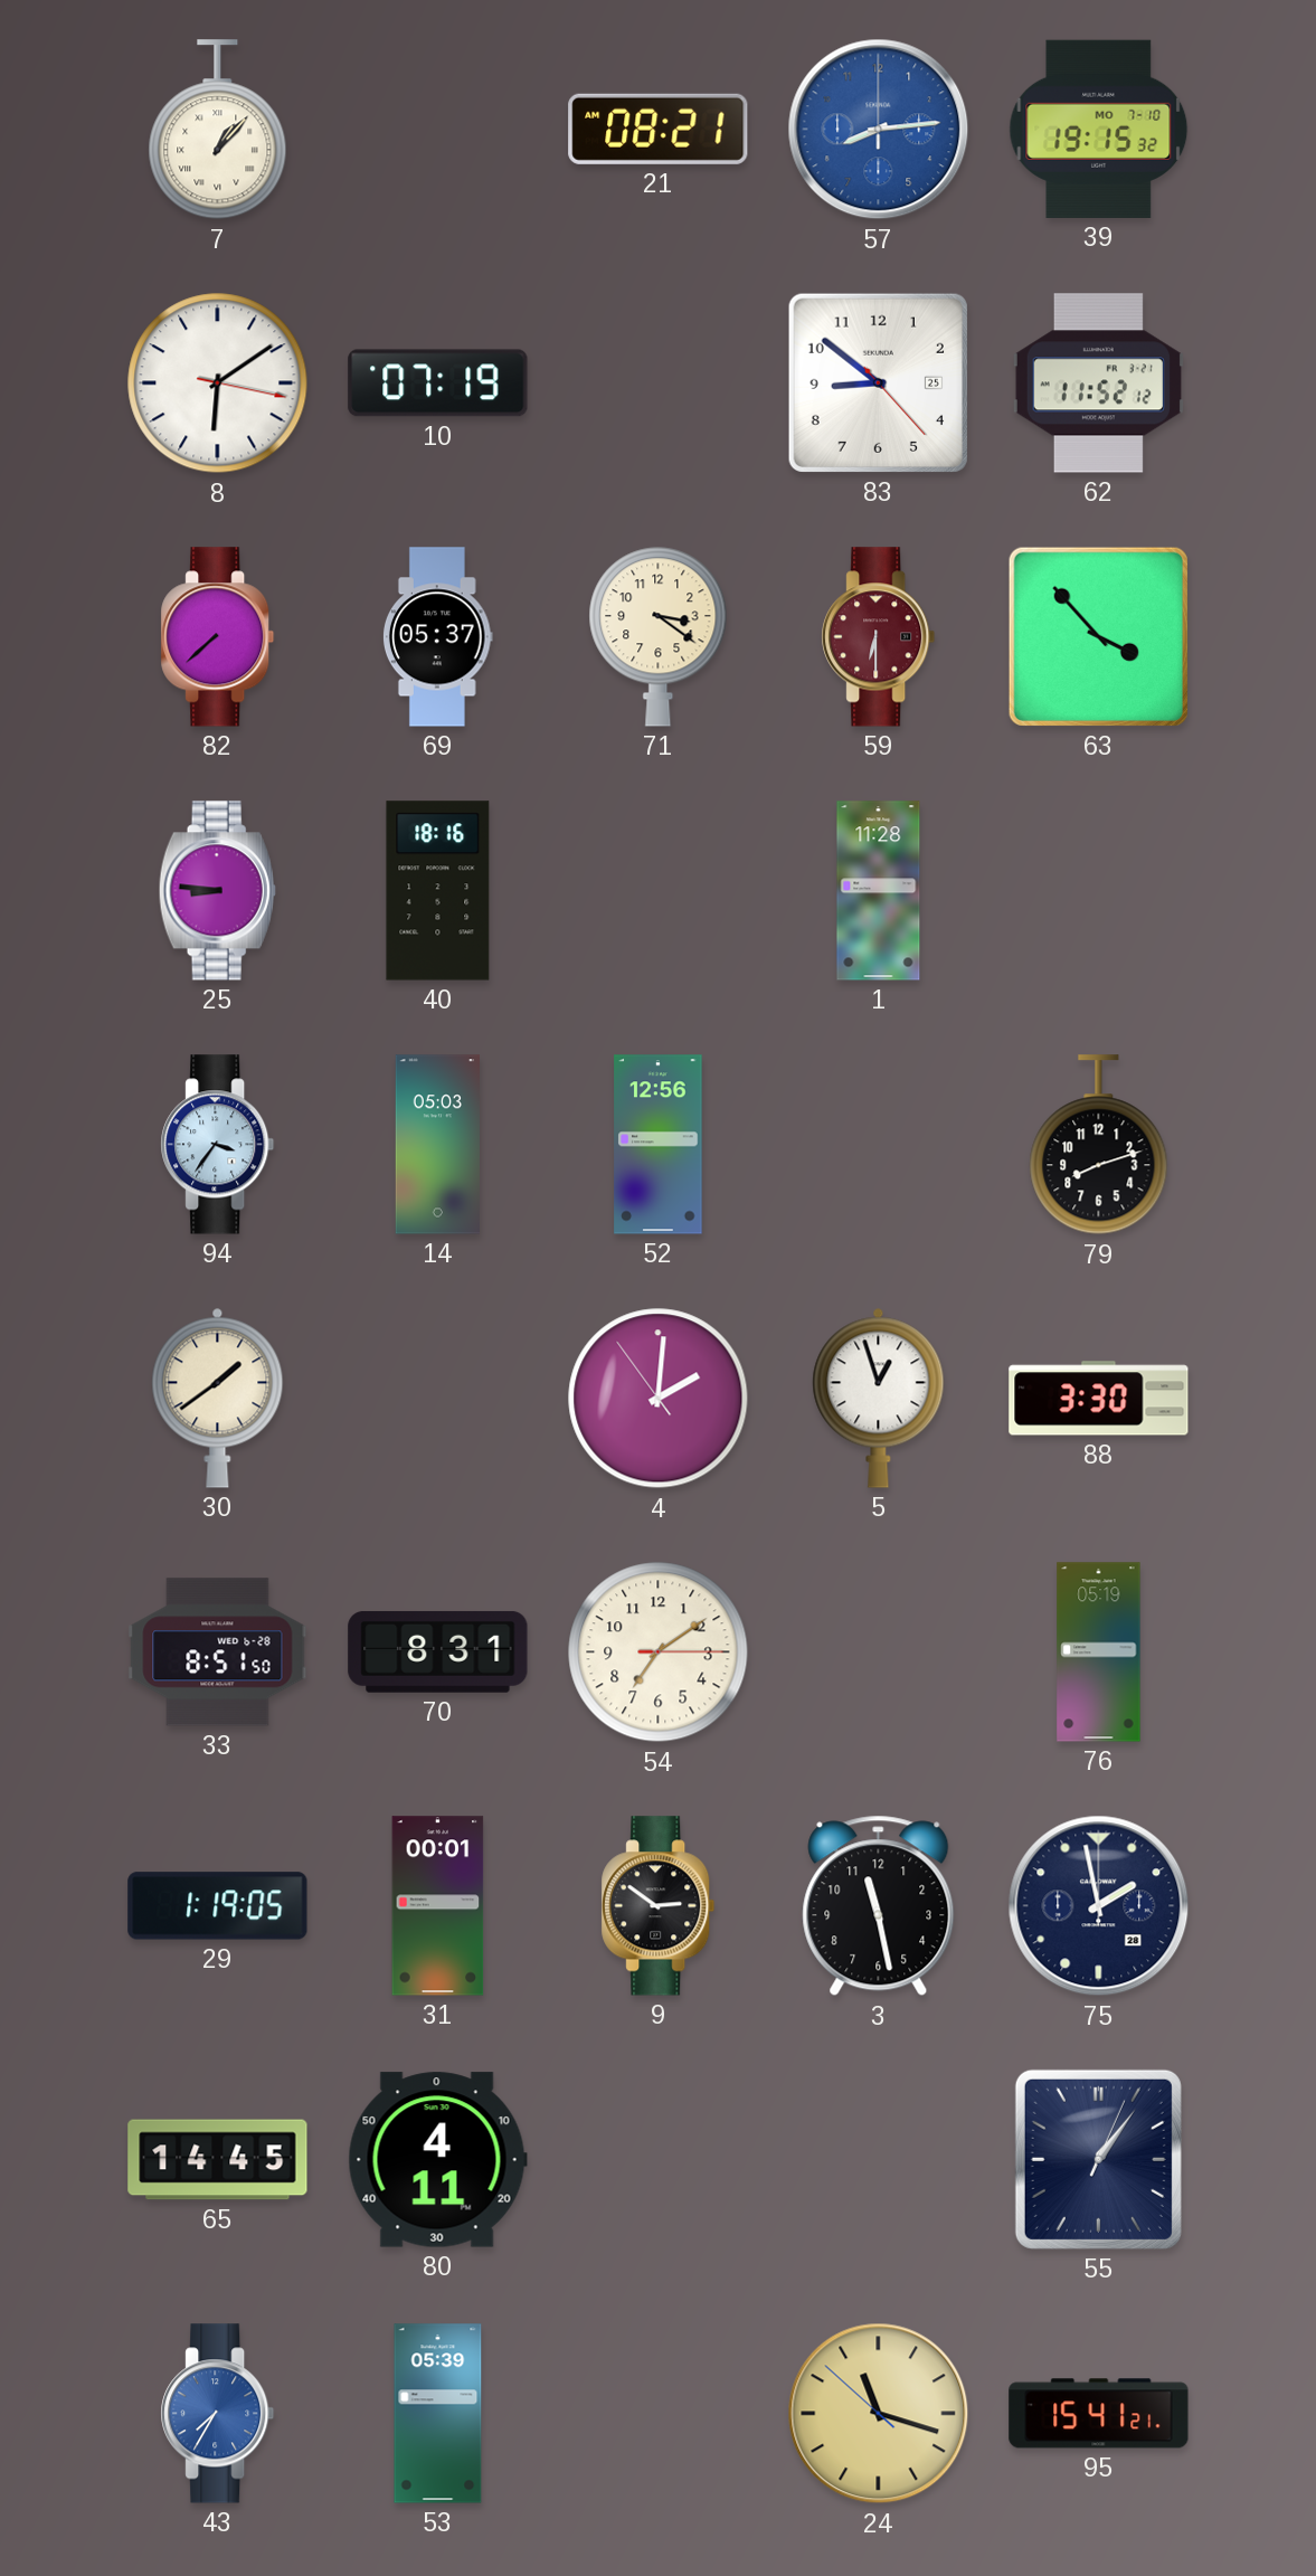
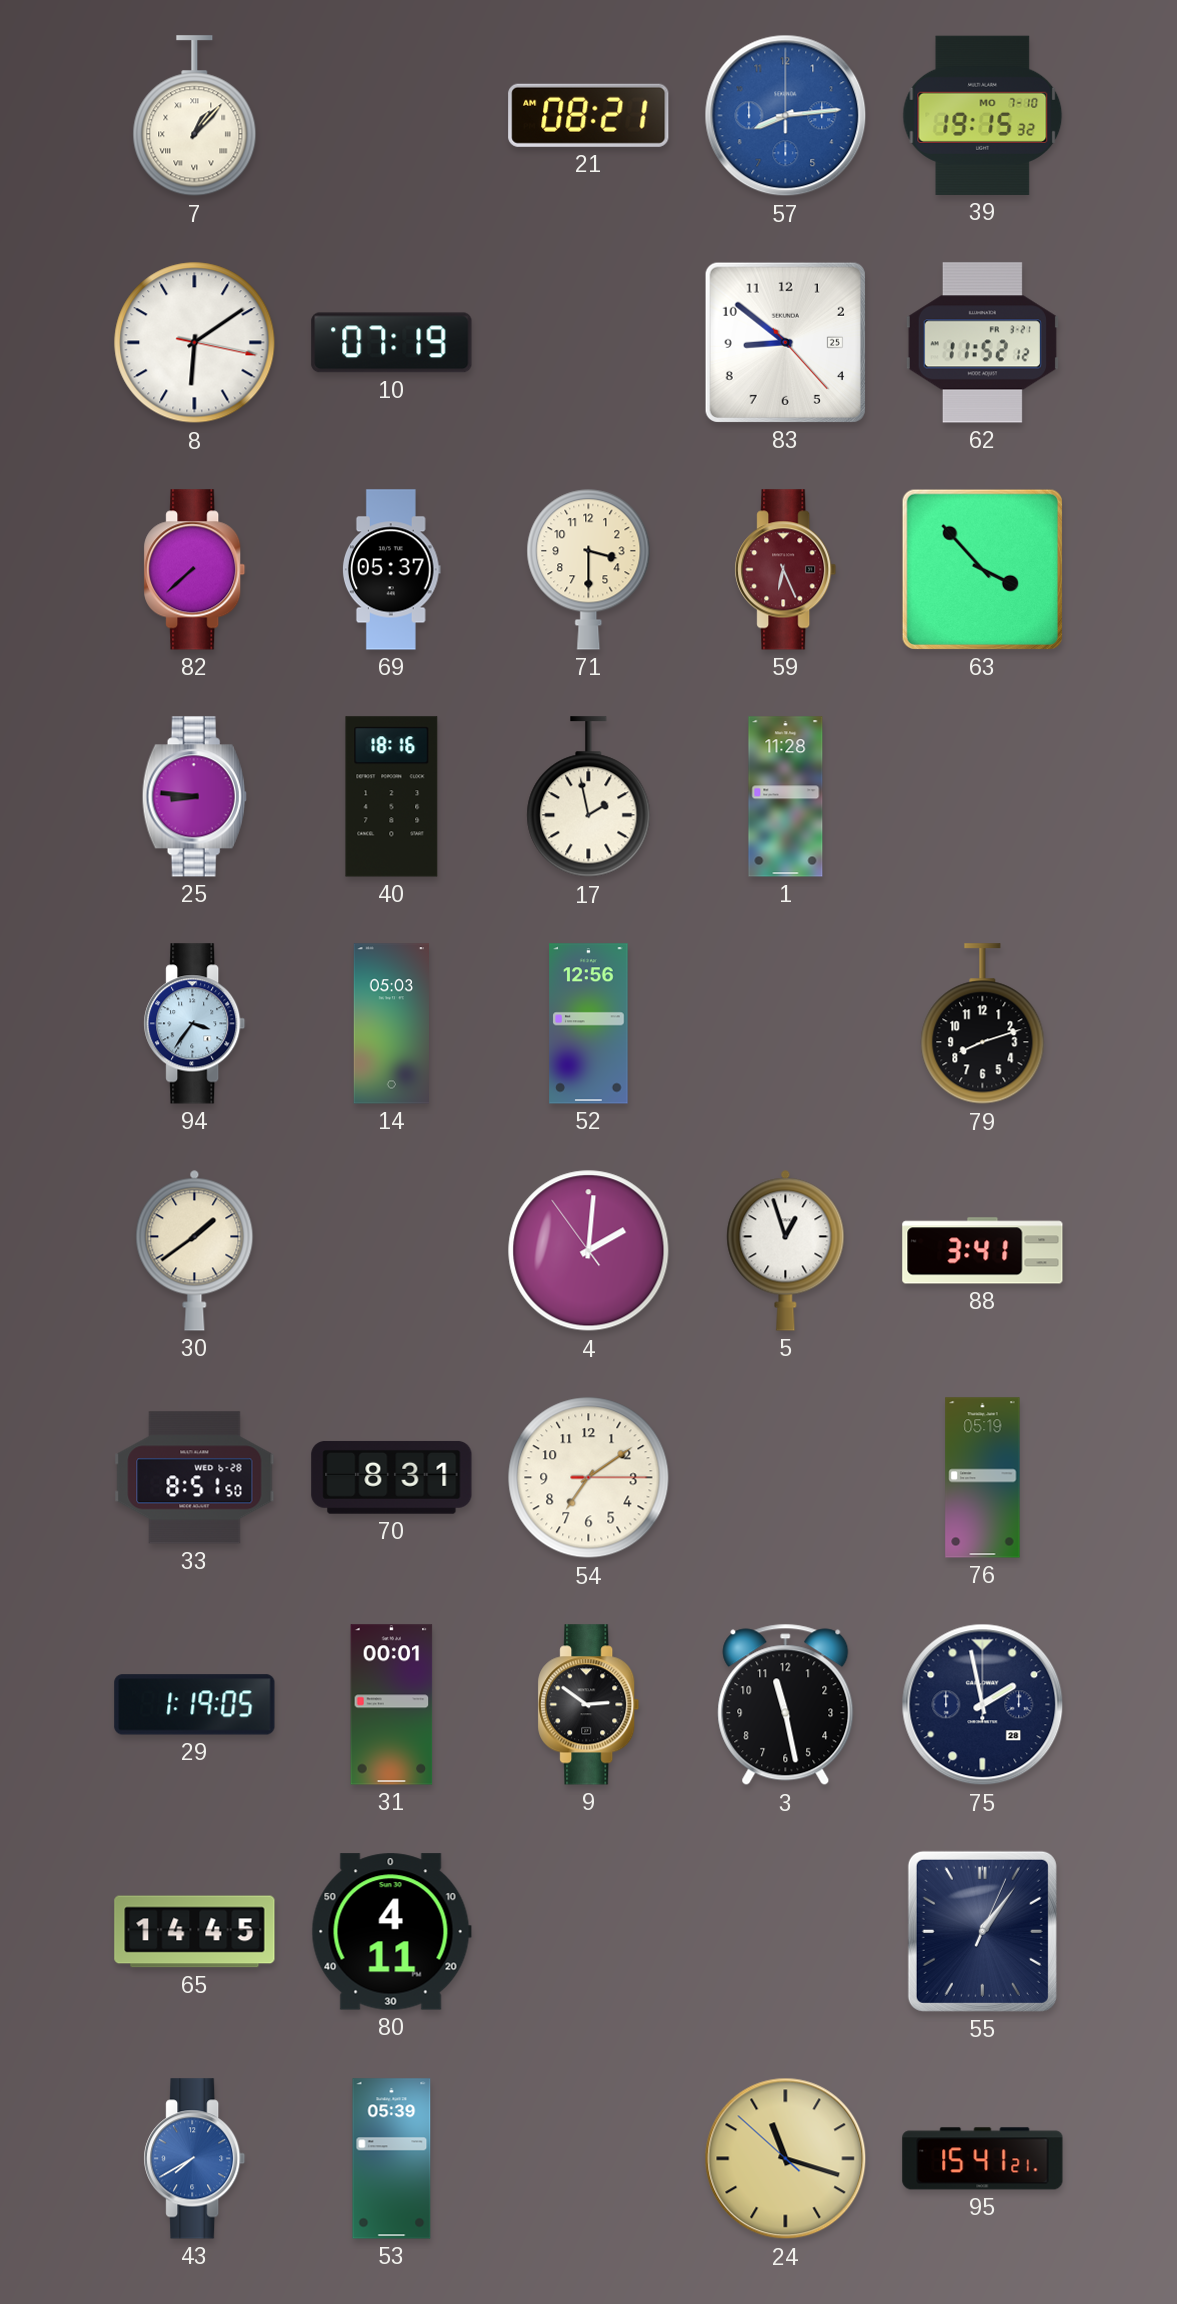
71: 3:21 -> 3:30
59: 6:30 -> 6:26
17: none -> 1:58
88: 3:30 -> 3:41
43: 7:35 -> 7:40
